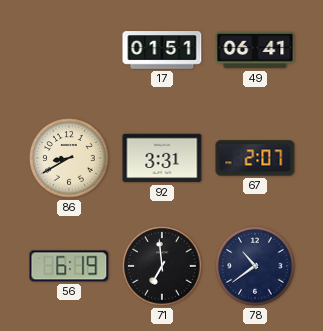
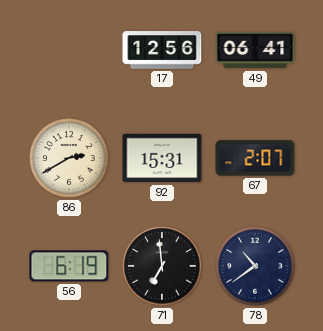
17: 01:51 -> 12:56
86: 8:40 -> 2:40
92: 3:31 -> 15:31
